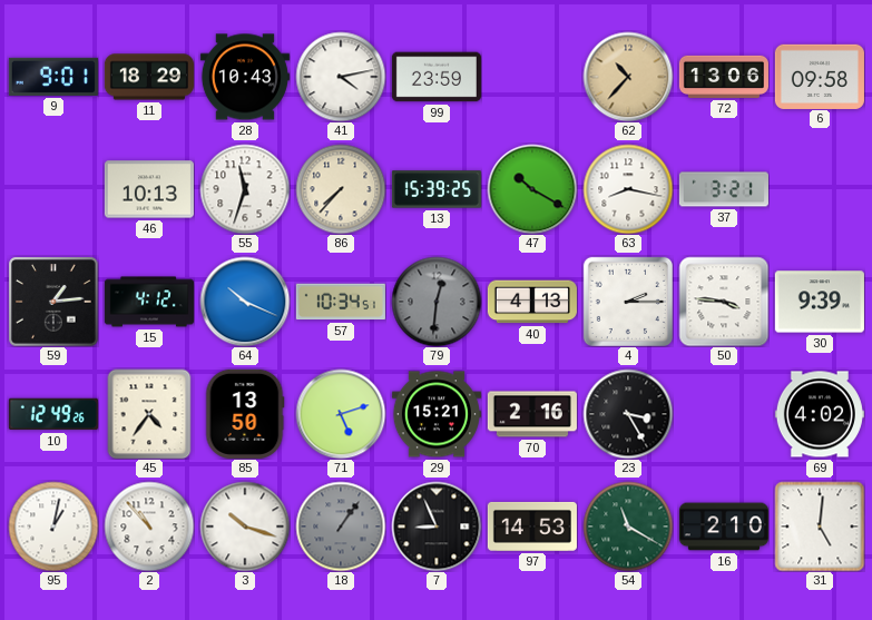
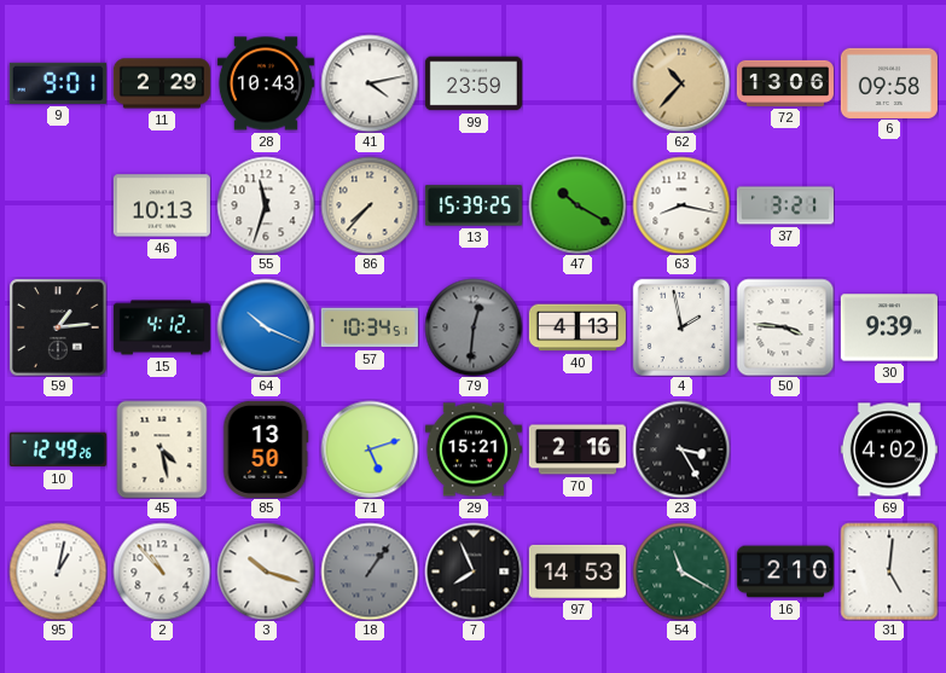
11: 18:29 -> 2:29
4: 2:15 -> 1:58
45: 4:36 -> 4:28
7: 8:56 -> 7:56
